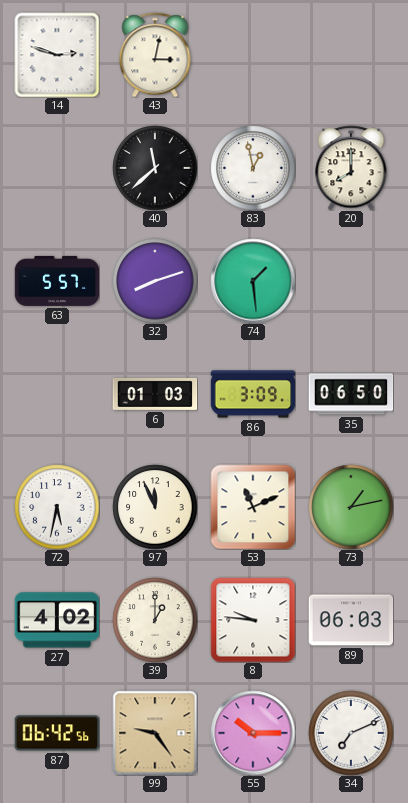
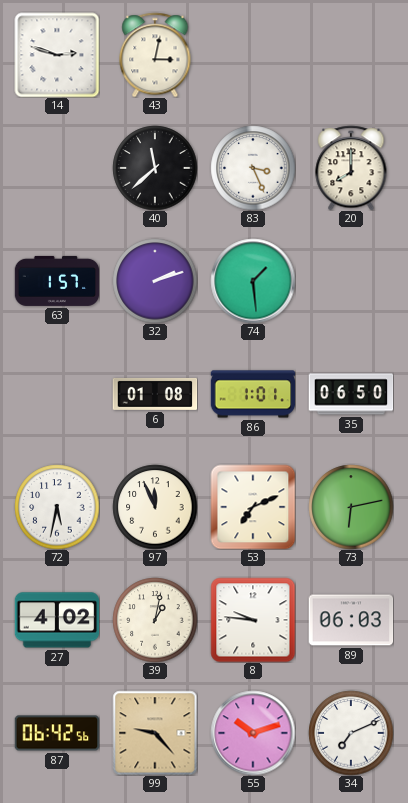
83: 12:58 -> 3:26
63: 5:57 -> 1:57
32: 8:12 -> 2:12
6: 01:03 -> 01:08
86: 3:09 -> 1:01
53: 11:11 -> 7:11
73: 1:13 -> 6:13
39: 1:00 -> 1:02
99: 9:24 -> 9:23
55: 10:15 -> 10:12
